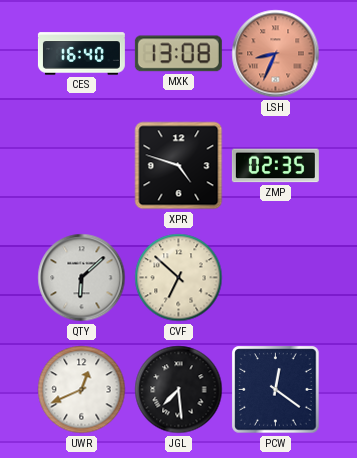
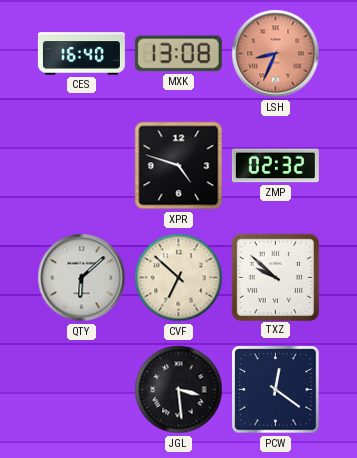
ZMP: 02:35 -> 02:32
TXZ: none -> 9:52
UWR: 12:41 -> none
JGL: 7:29 -> 3:29
